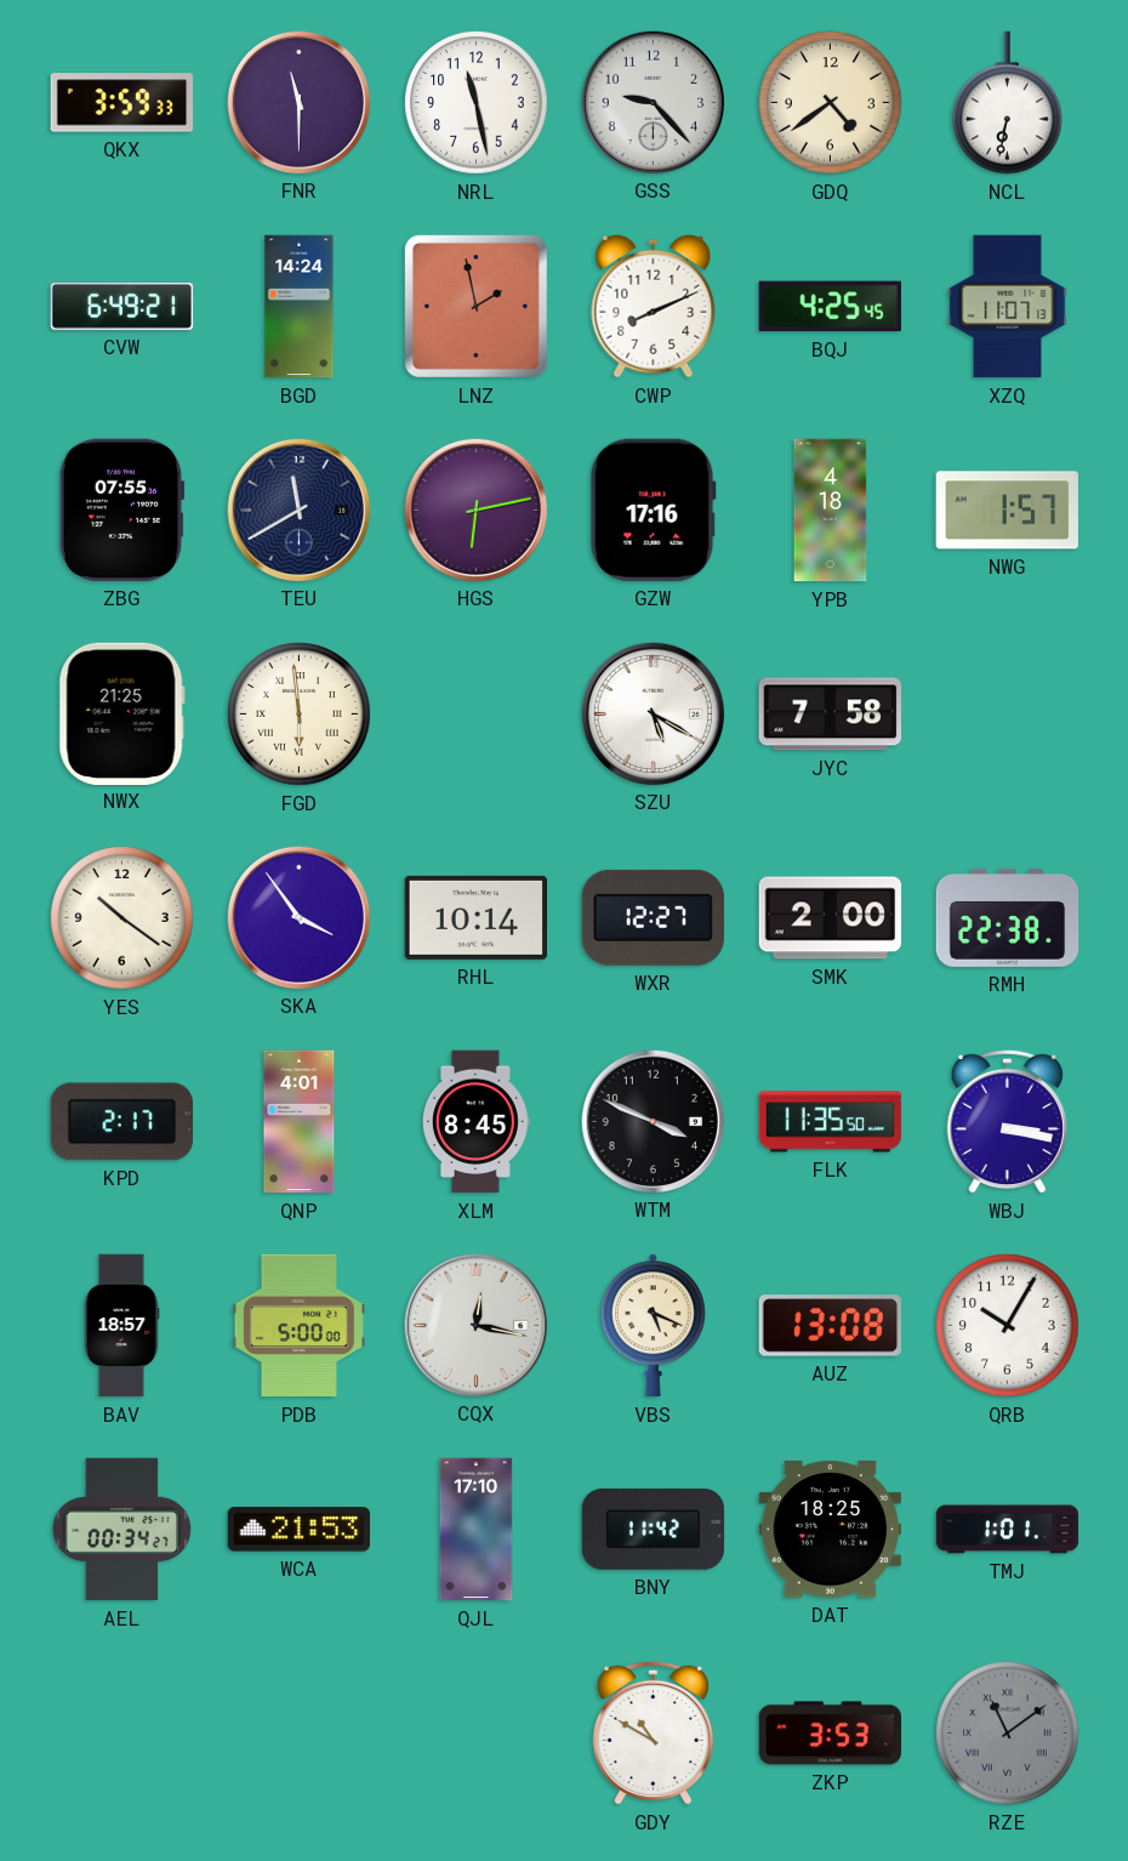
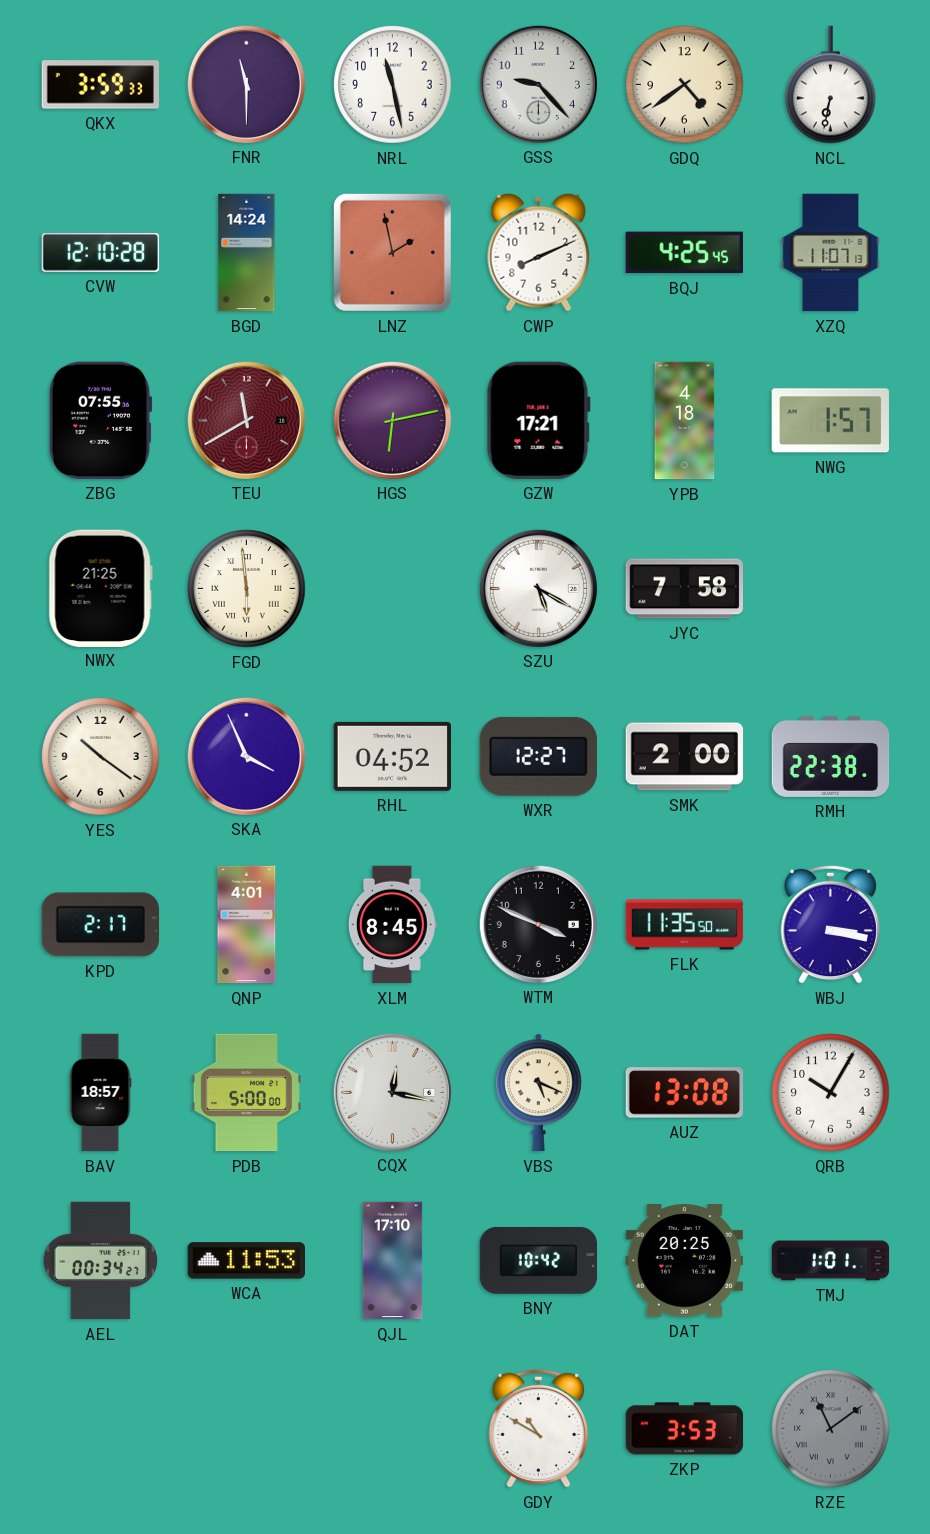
CVW: 6:49 -> 12:10
TEU dial: navy -> burgundy
GZW: 17:16 -> 17:21
SKA: 3:54 -> 3:56
RHL: 10:14 -> 04:52
WCA: 21:53 -> 11:53
BNY: 11:42 -> 10:42
DAT: 18:25 -> 20:25
